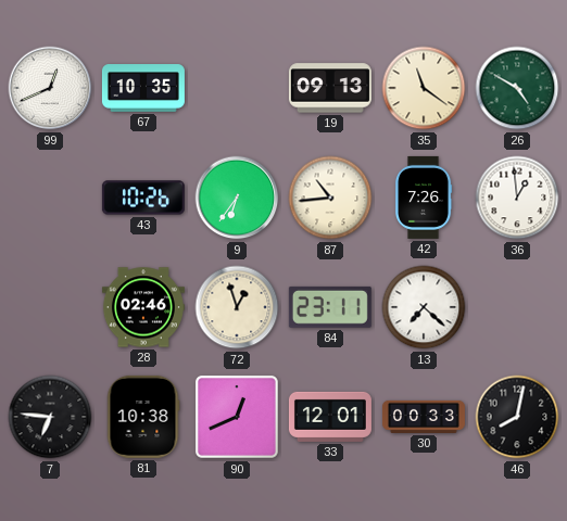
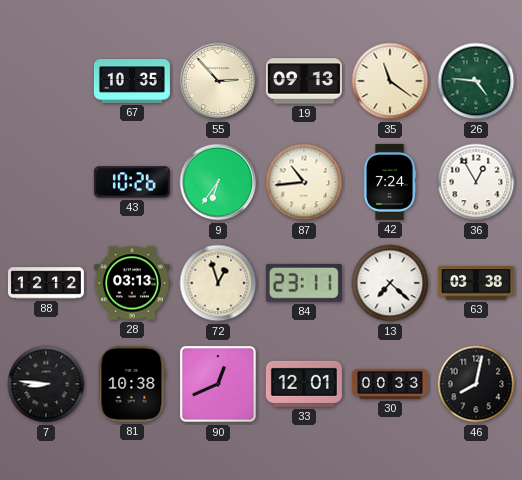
99: 12:41 -> none
55: none -> 2:53
26: 4:50 -> 4:46
42: 7:26 -> 7:24
36: 12:59 -> 12:55
88: none -> 12:12
28: 02:46 -> 03:13
63: none -> 03:38
7: 6:46 -> 8:46
